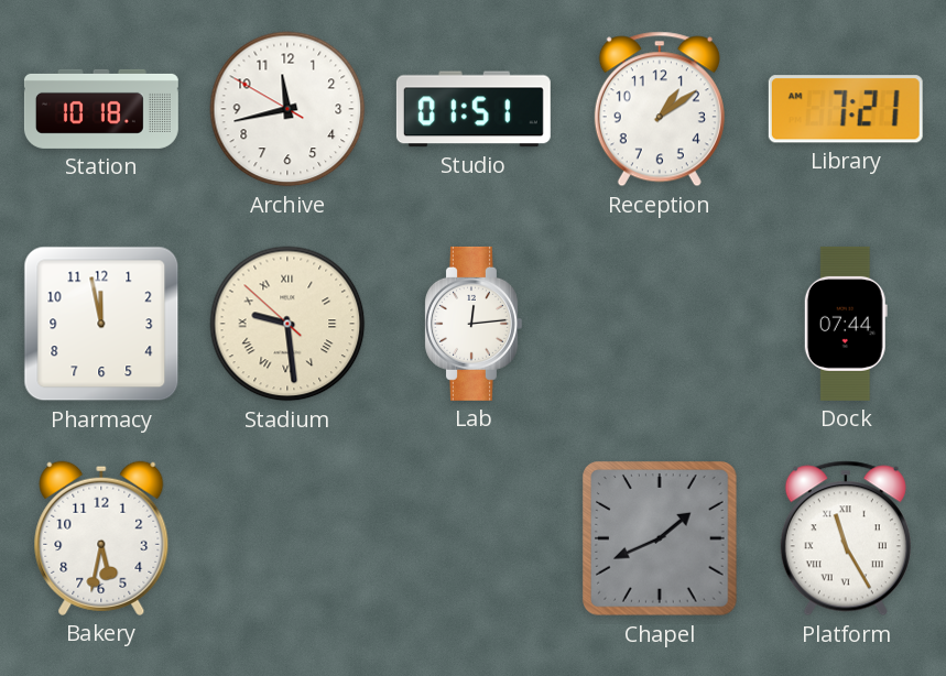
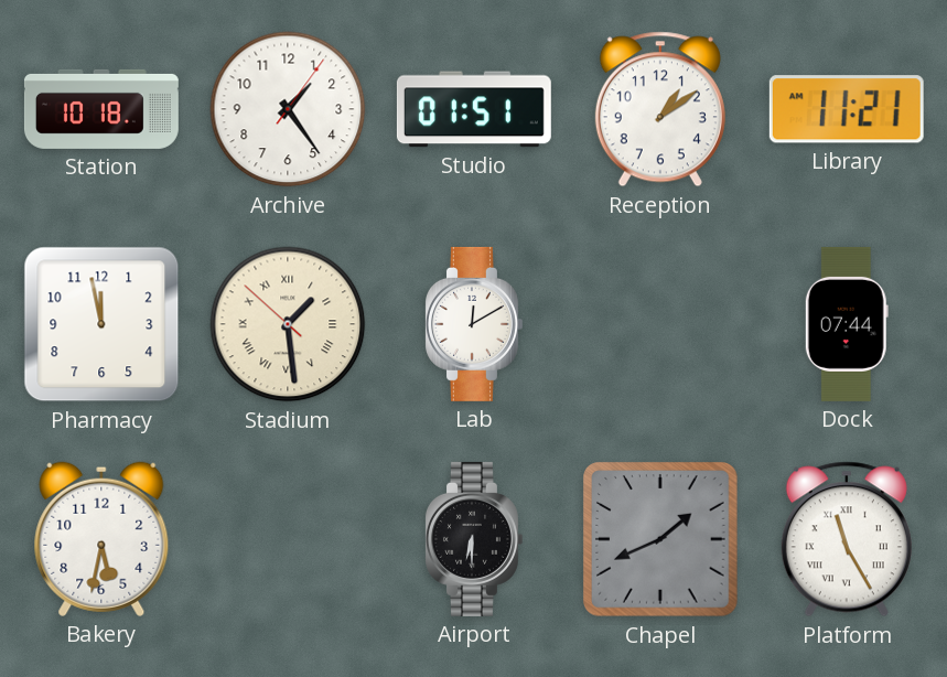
Archive: 11:42 -> 1:24
Library: 7:21 -> 11:21
Stadium: 9:28 -> 1:28
Lab: 12:14 -> 12:10
Airport: none -> 6:30
